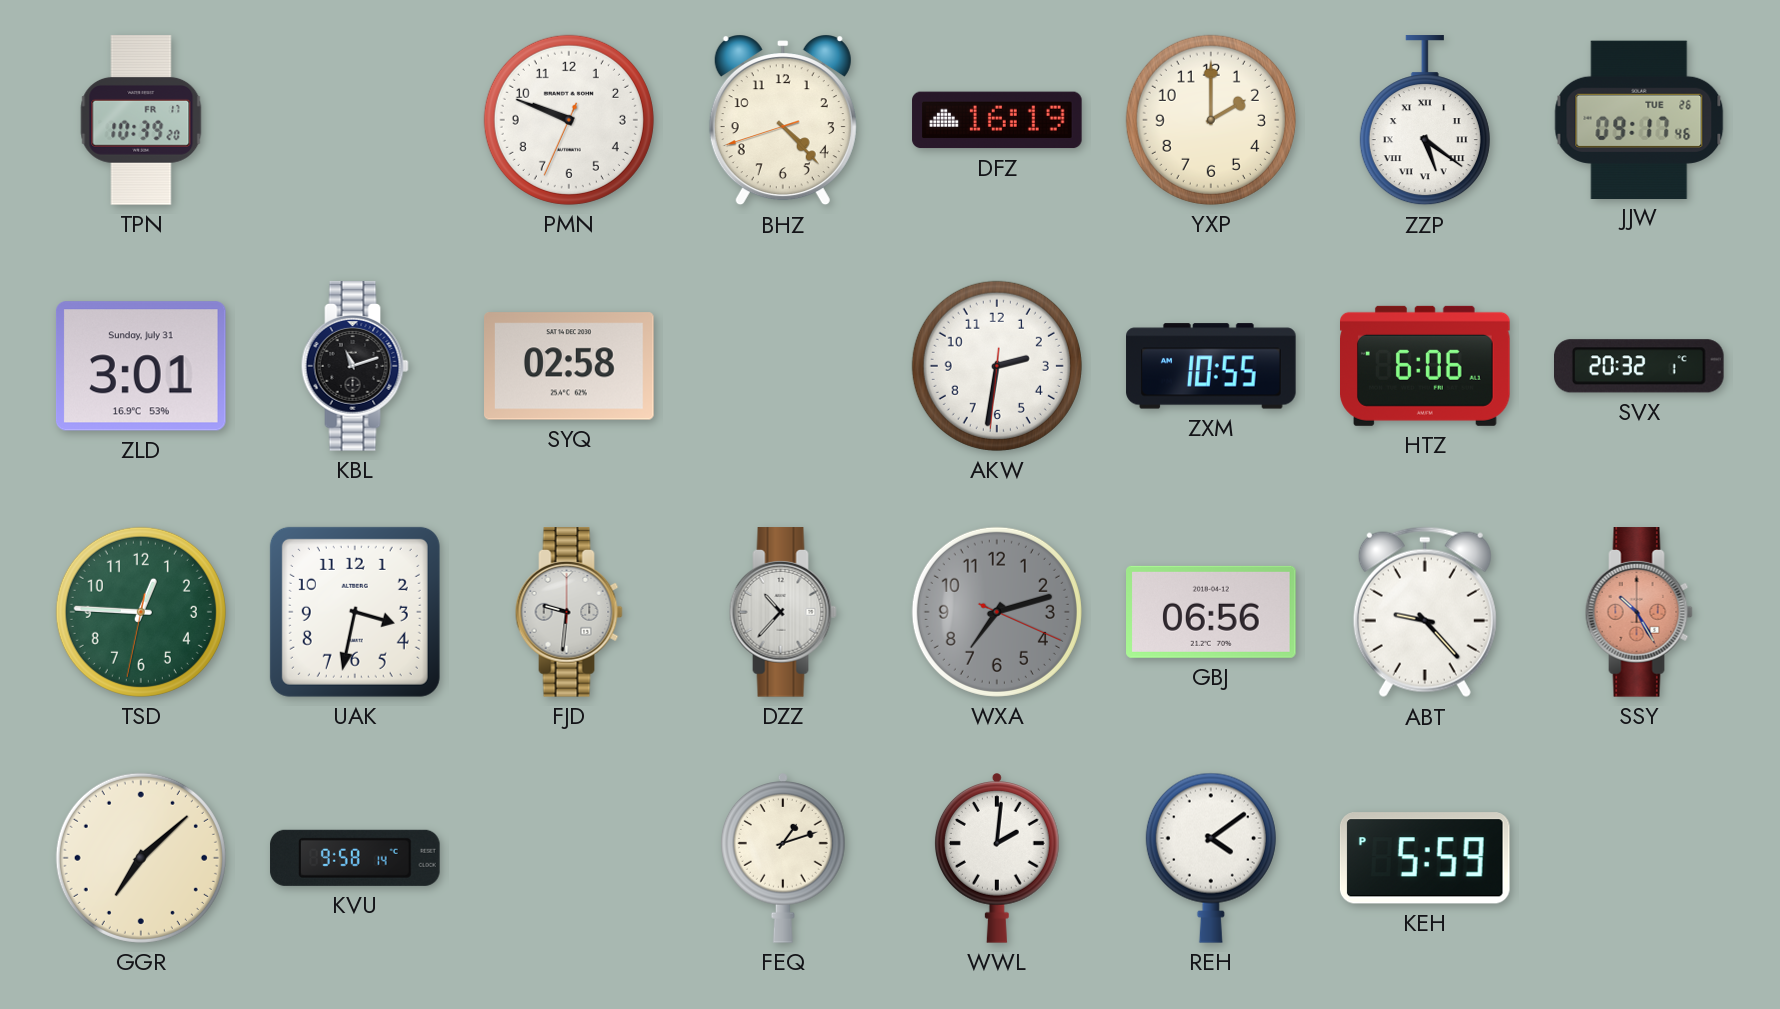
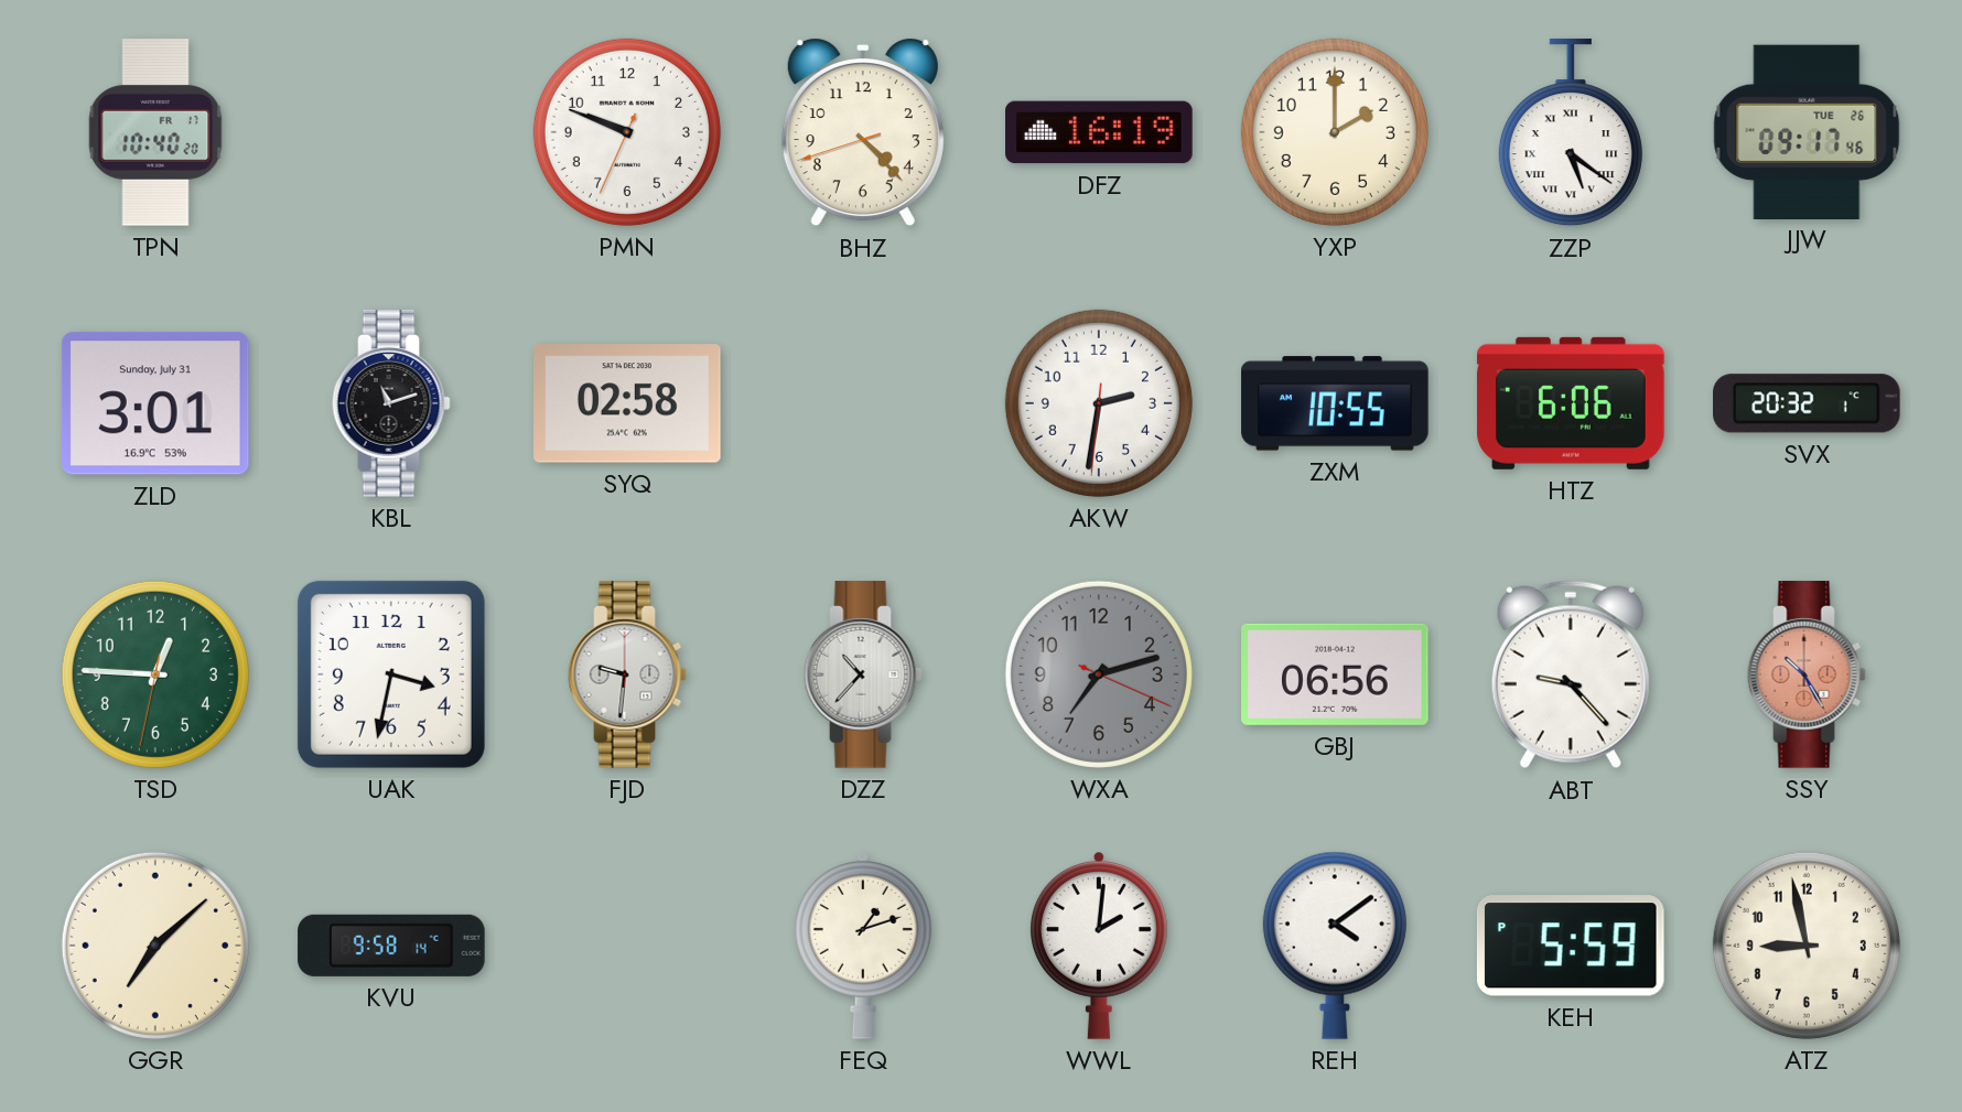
TPN: 10:39 -> 10:40
ATZ: none -> 8:58
